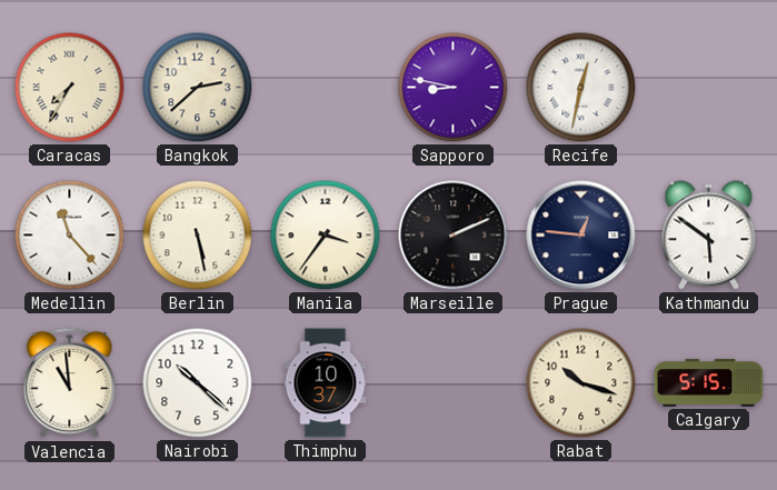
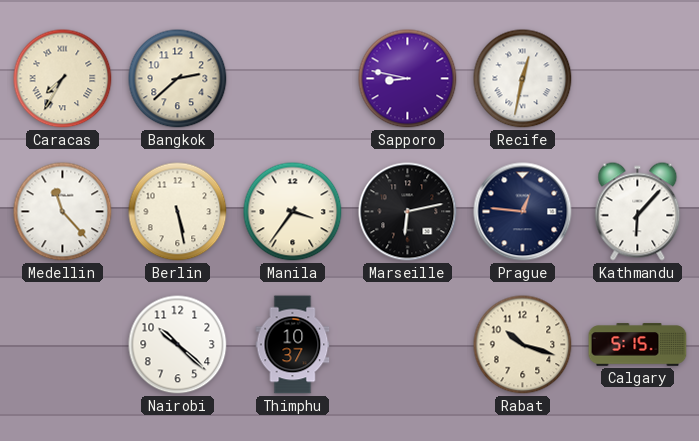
Marseille: 2:11 -> 6:13
Kathmandu: 5:51 -> 6:07
Valencia: 10:59 -> none
